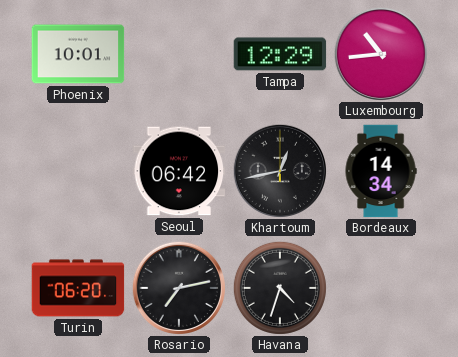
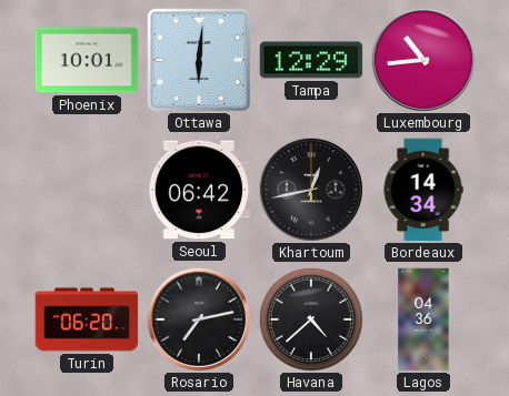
Ottawa: none -> 6:01
Havana: 4:33 -> 4:38
Lagos: none -> 04:36
